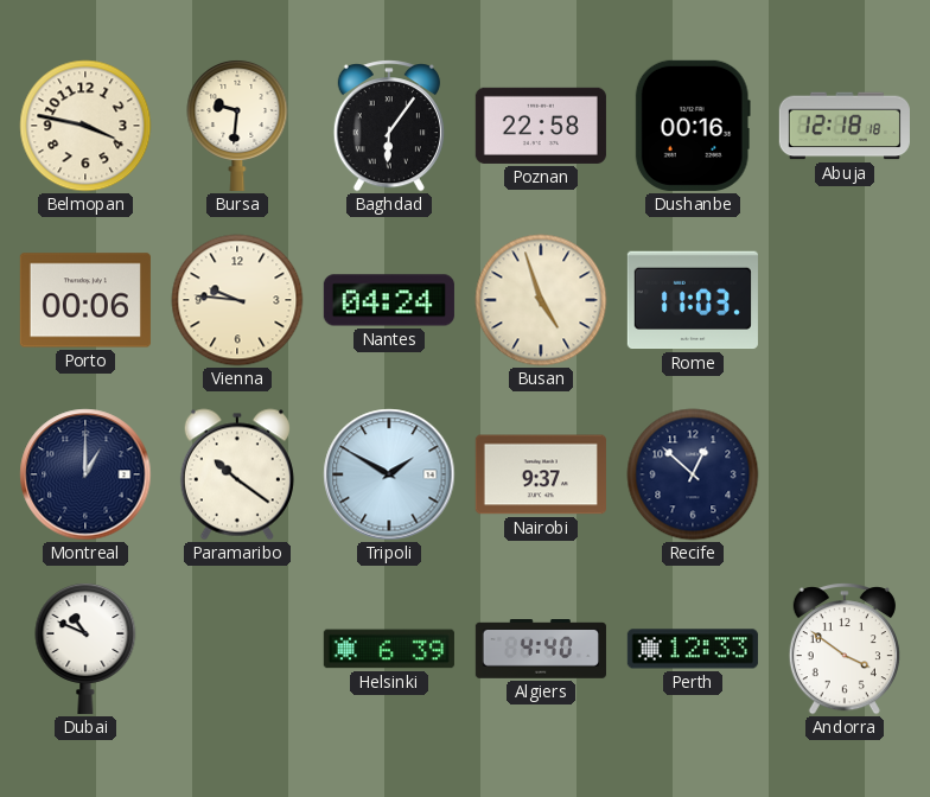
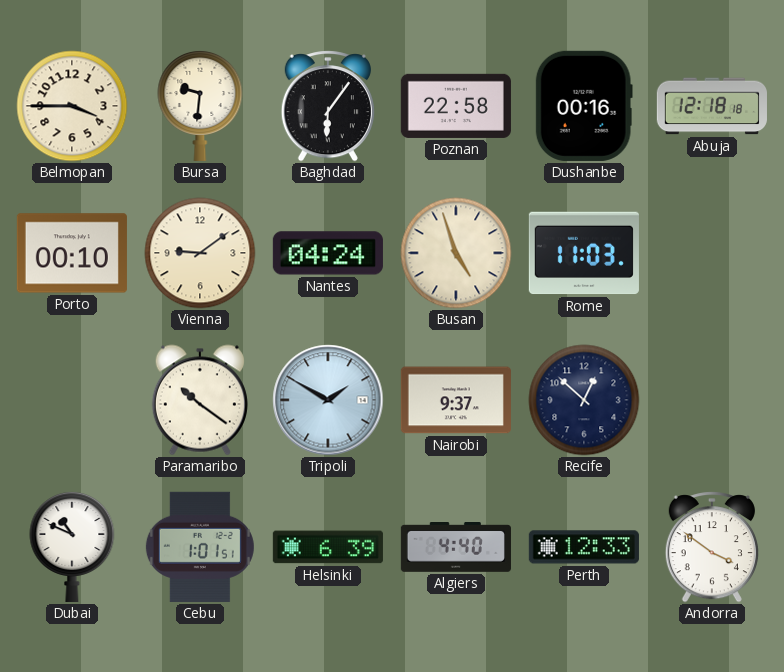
Belmopan: 3:47 -> 3:45
Porto: 00:06 -> 00:10
Vienna: 9:46 -> 9:09
Montreal: 1:00 -> none
Cebu: none -> 1:01
